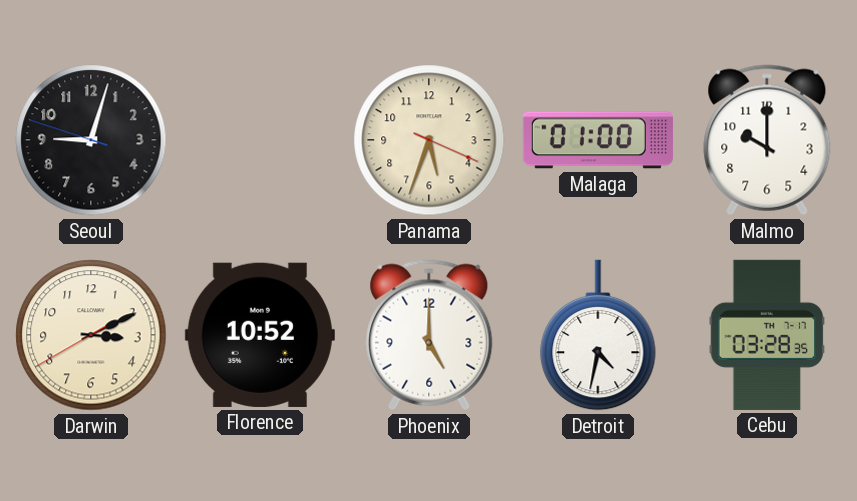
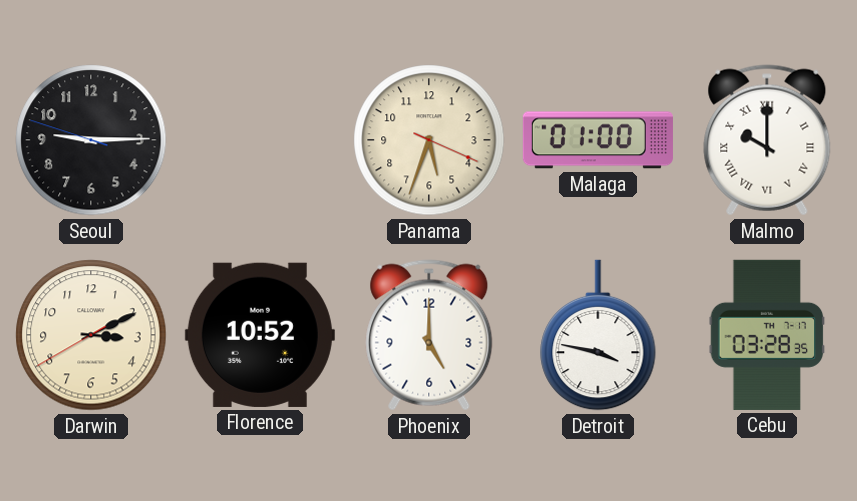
Seoul: 9:02 -> 9:14
Malmo numerals: Arabic -> Roman
Detroit: 4:32 -> 3:47
